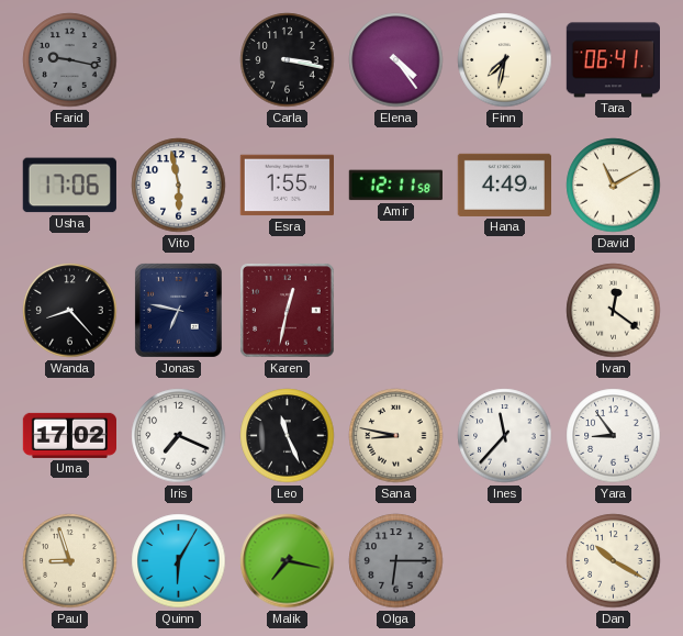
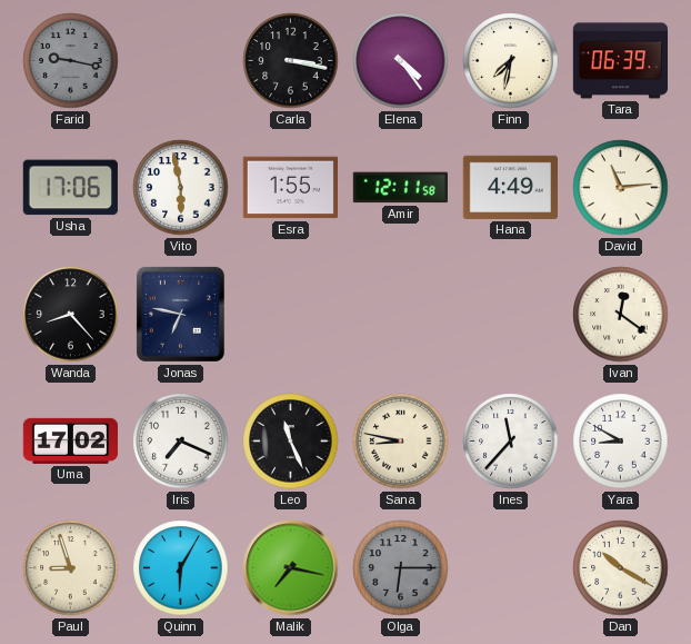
Tara: 06:41 -> 06:39
David: 11:10 -> 11:14
Karen: 12:32 -> none
Yara: 8:54 -> 8:50
